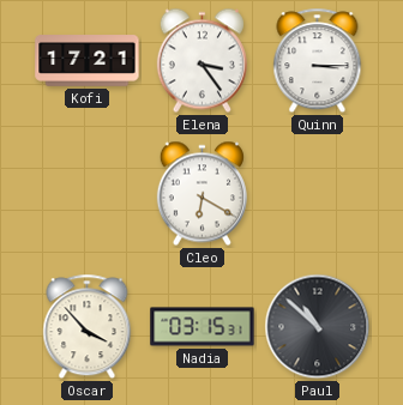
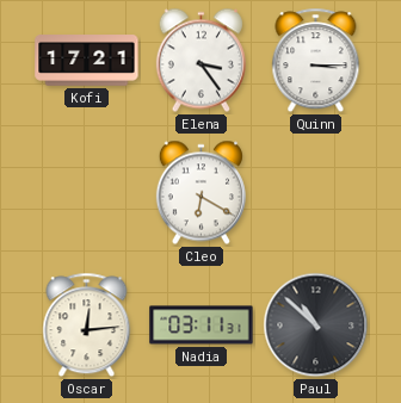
Oscar: 3:53 -> 12:14
Nadia: 03:15 -> 03:11
